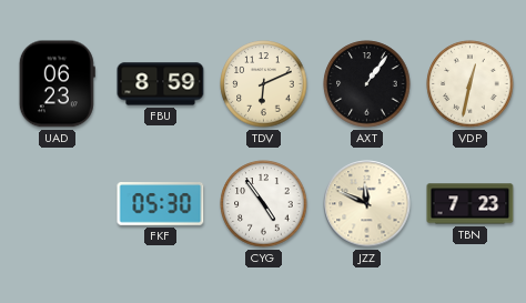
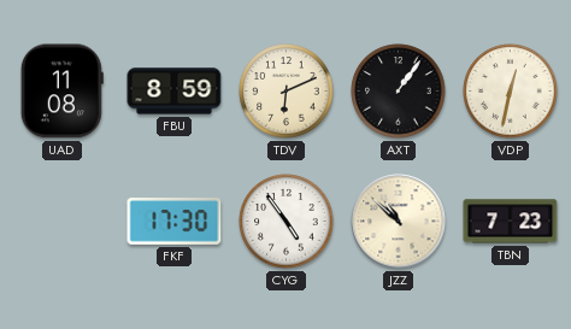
UAD: 06:23 -> 11:08
FKF: 05:30 -> 17:30
JZZ: 11:49 -> 10:52
